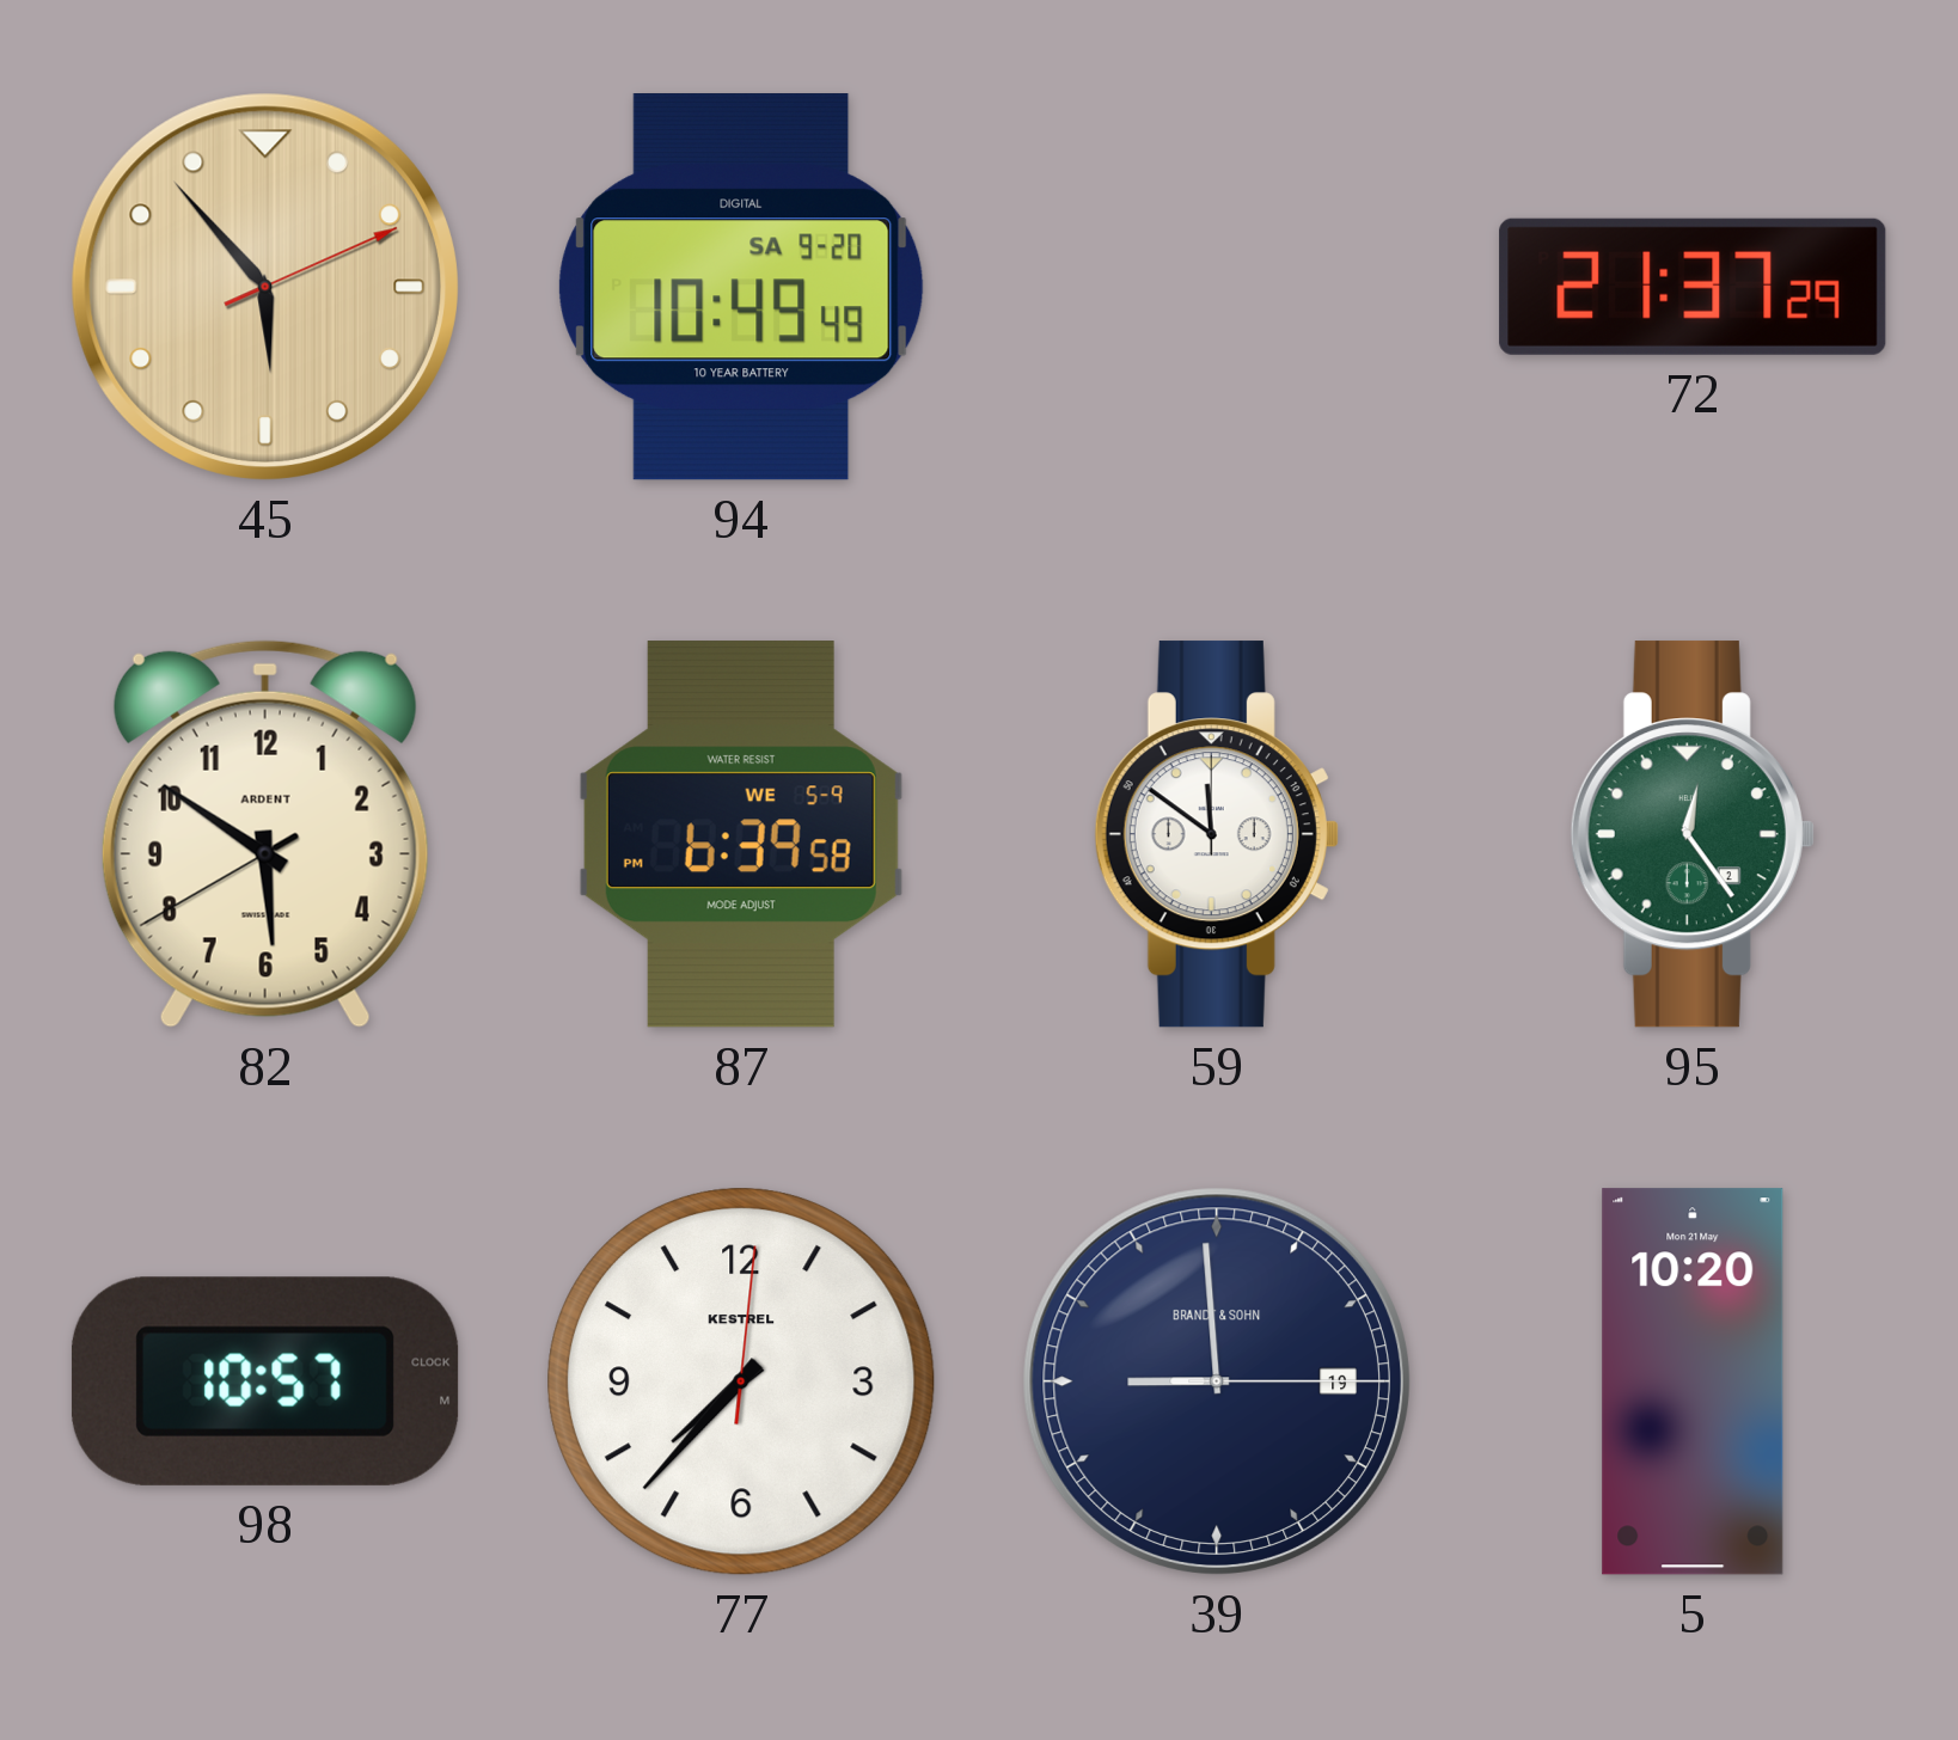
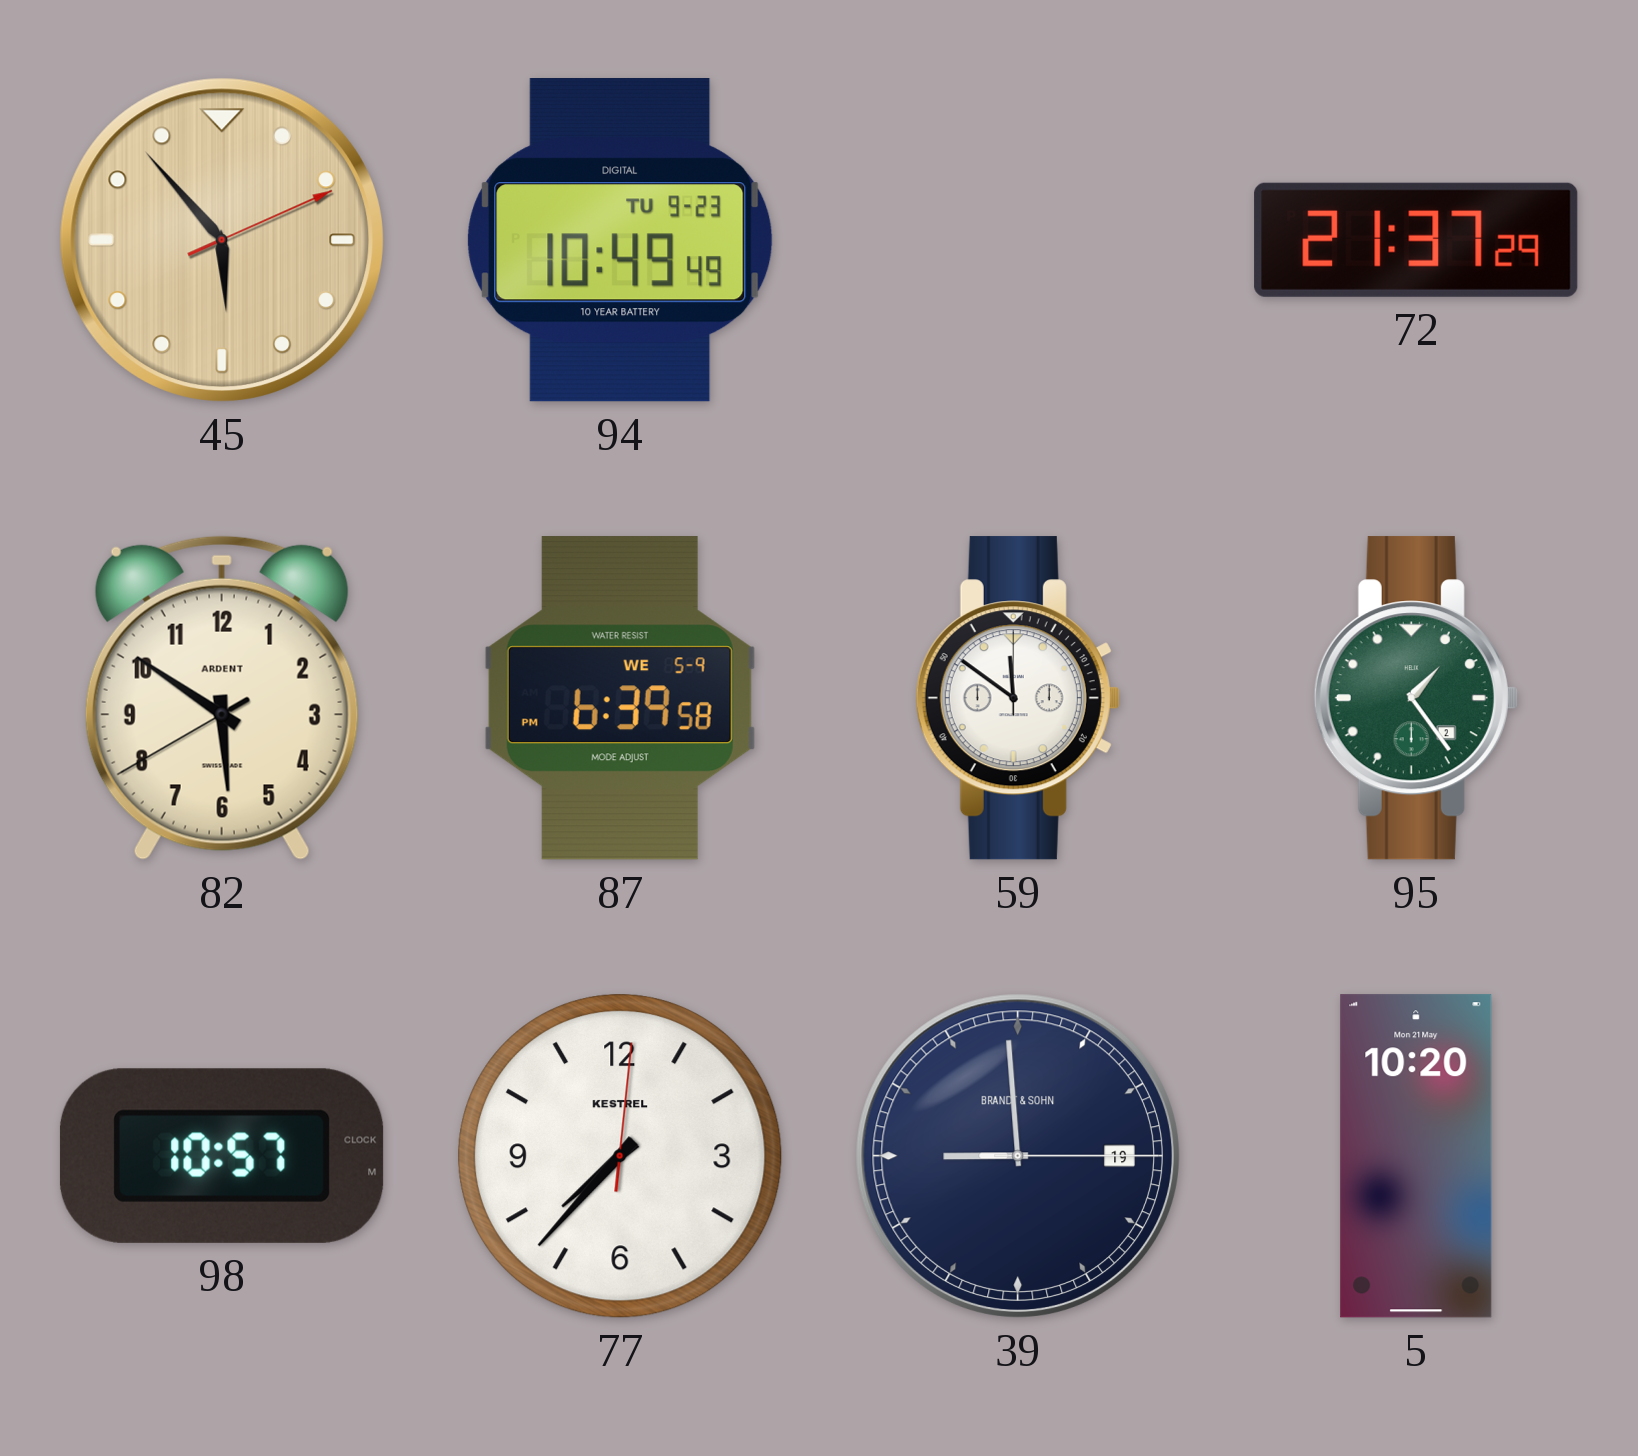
94 date: SA 9-20 -> TU 9-23
95: 12:24 -> 1:24
